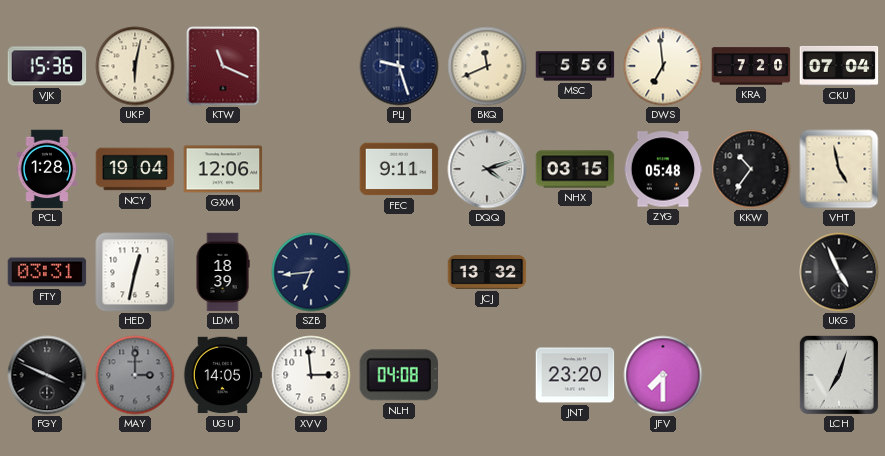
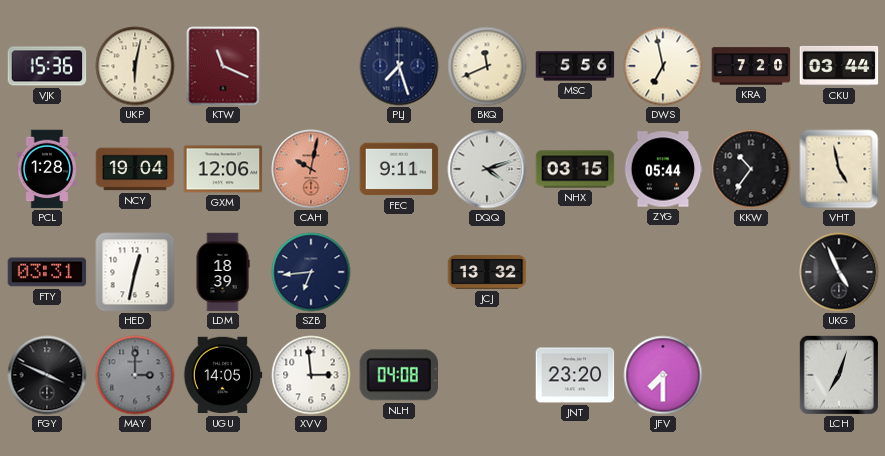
PLJ: 9:27 -> 7:27
DWS: 6:59 -> 6:58
CKU: 07:04 -> 03:44
CAH: none -> 10:02
ZYG: 05:48 -> 05:44
